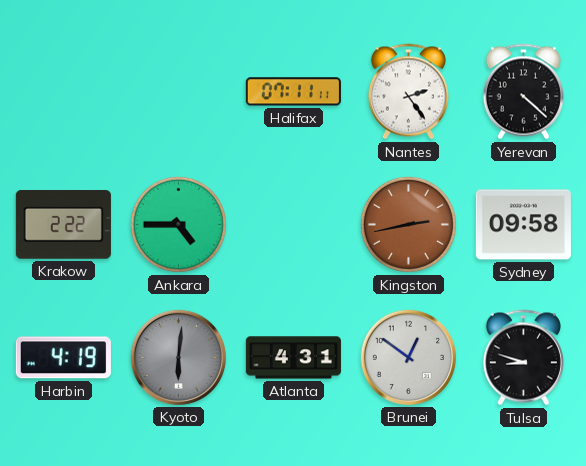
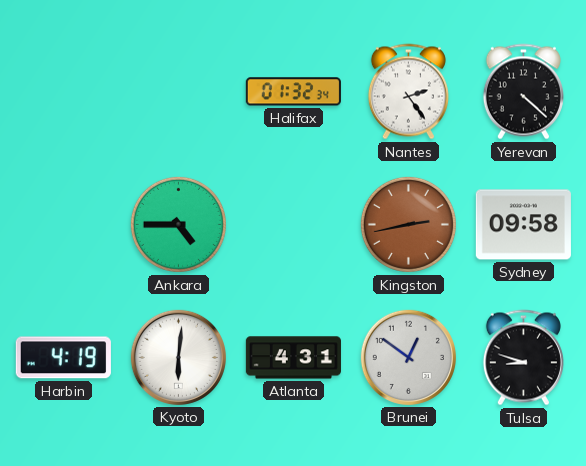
Halifax: 07:11 -> 01:32
Krakow: 2:22 -> none
Kyoto dial: grey -> white
